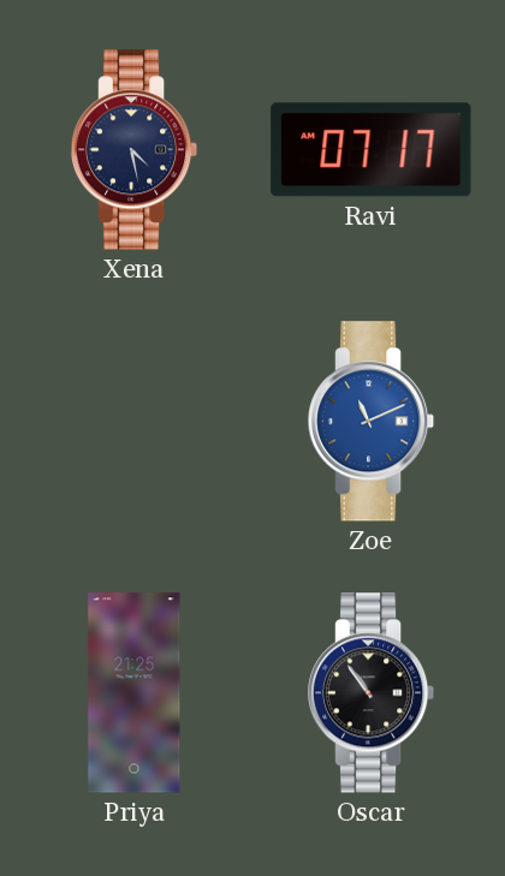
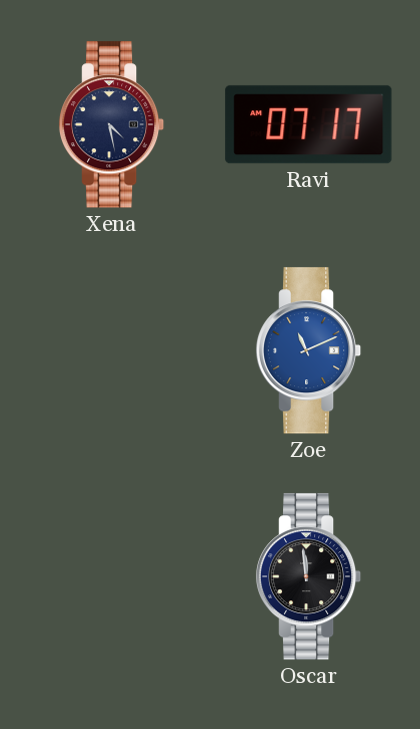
Priya: 21:25 -> none
Oscar: 10:54 -> 11:59
